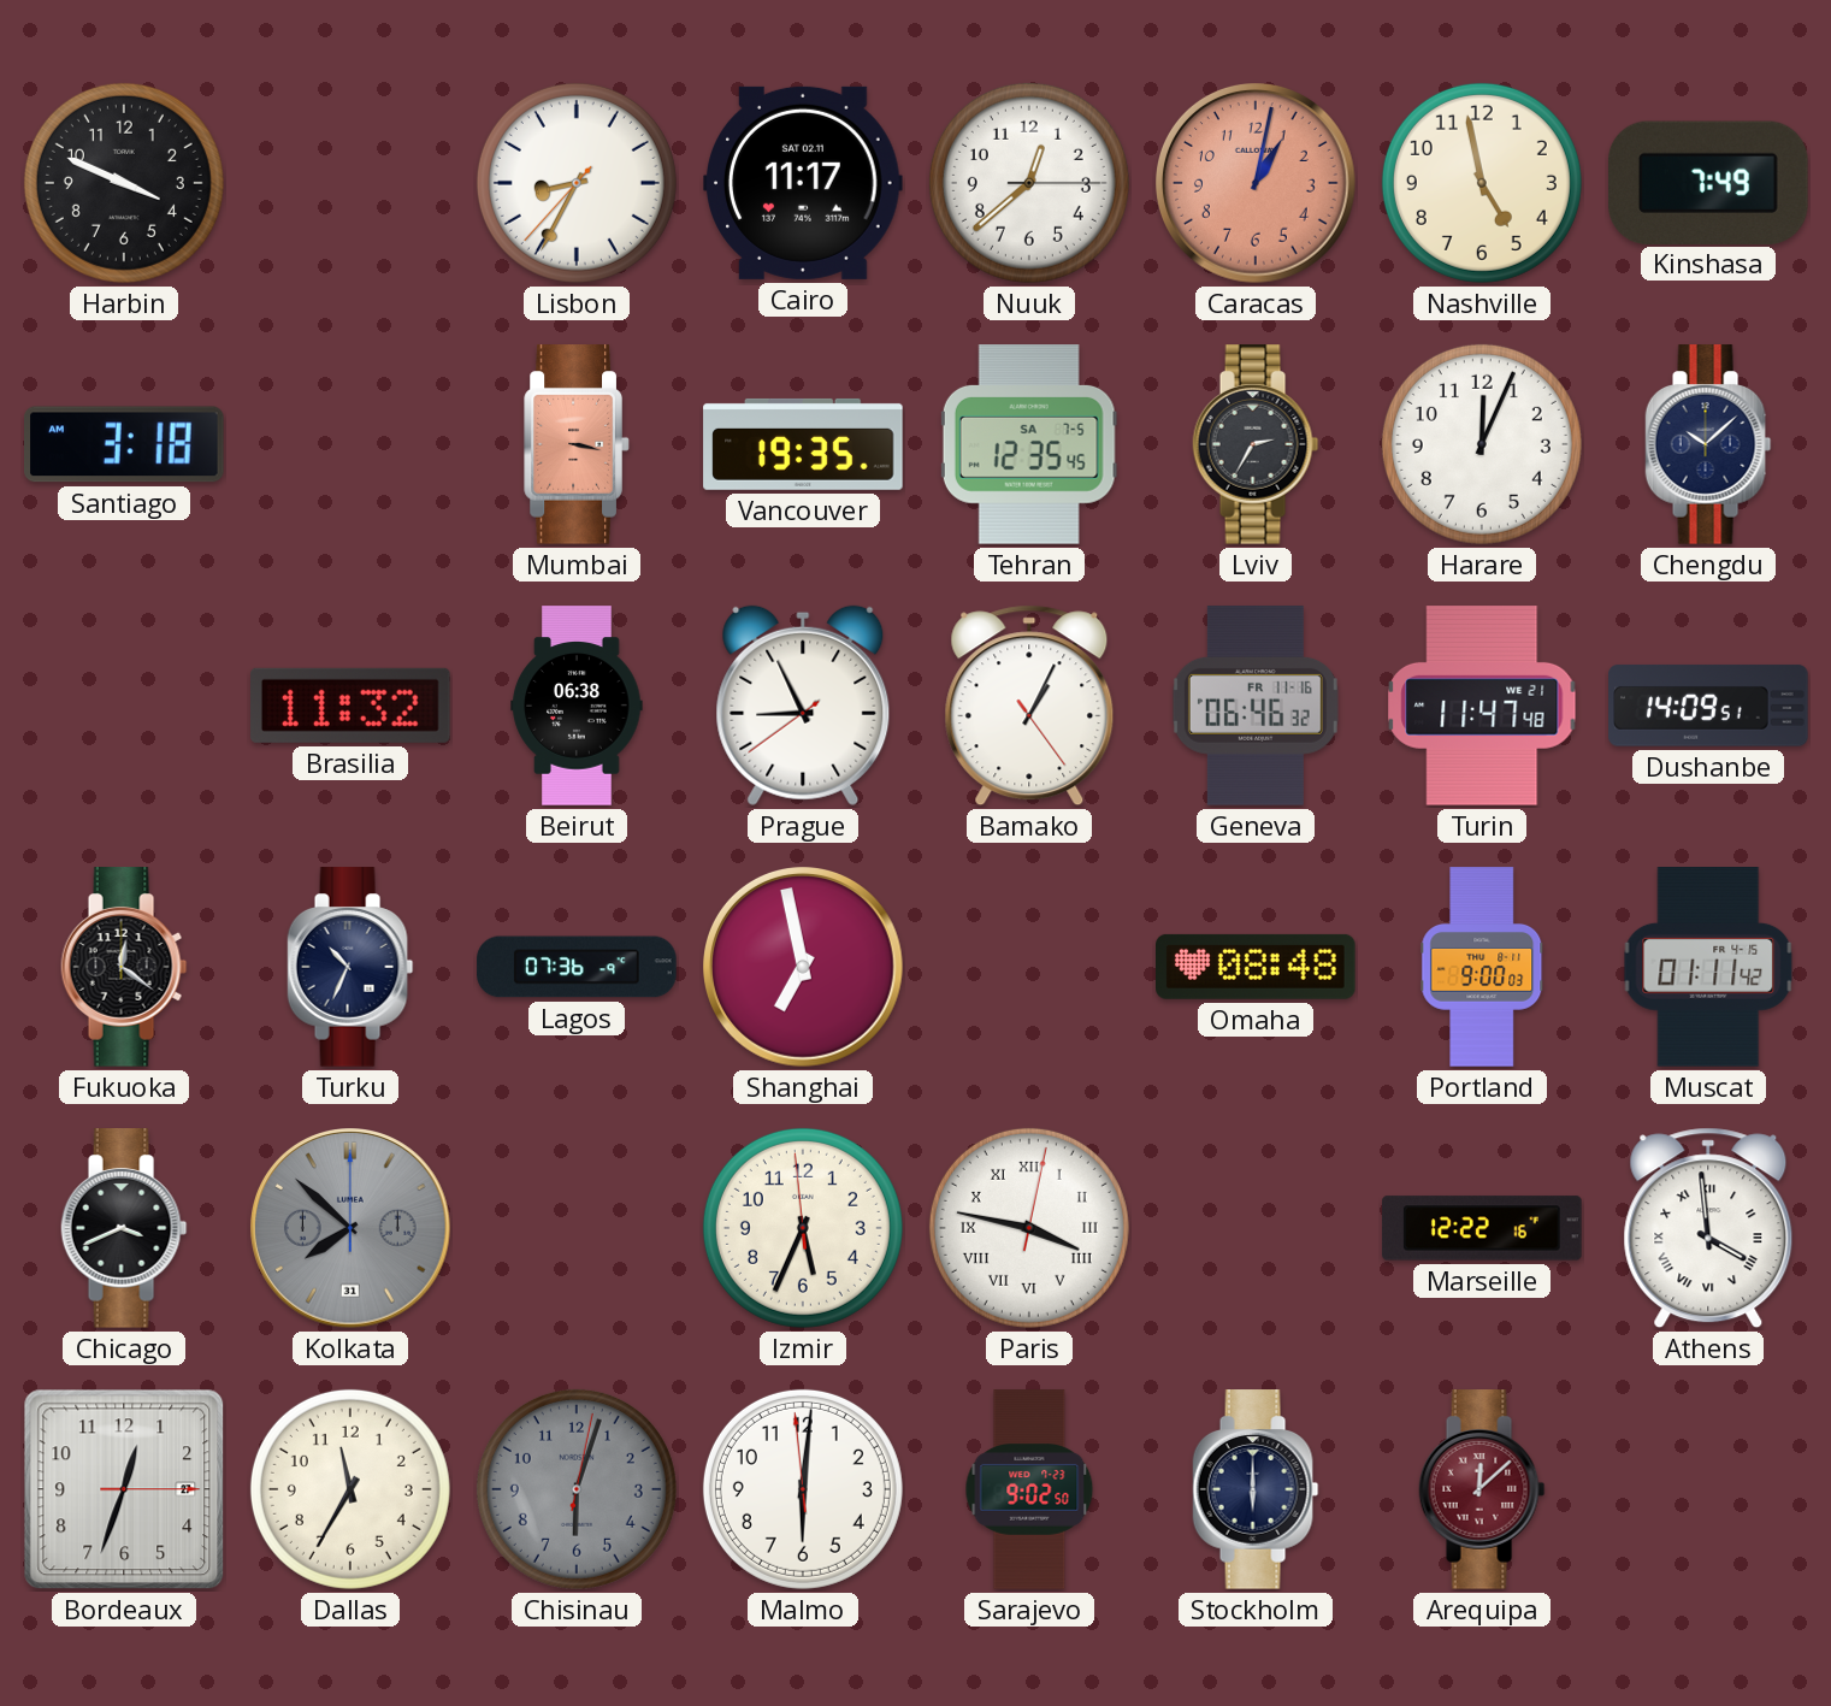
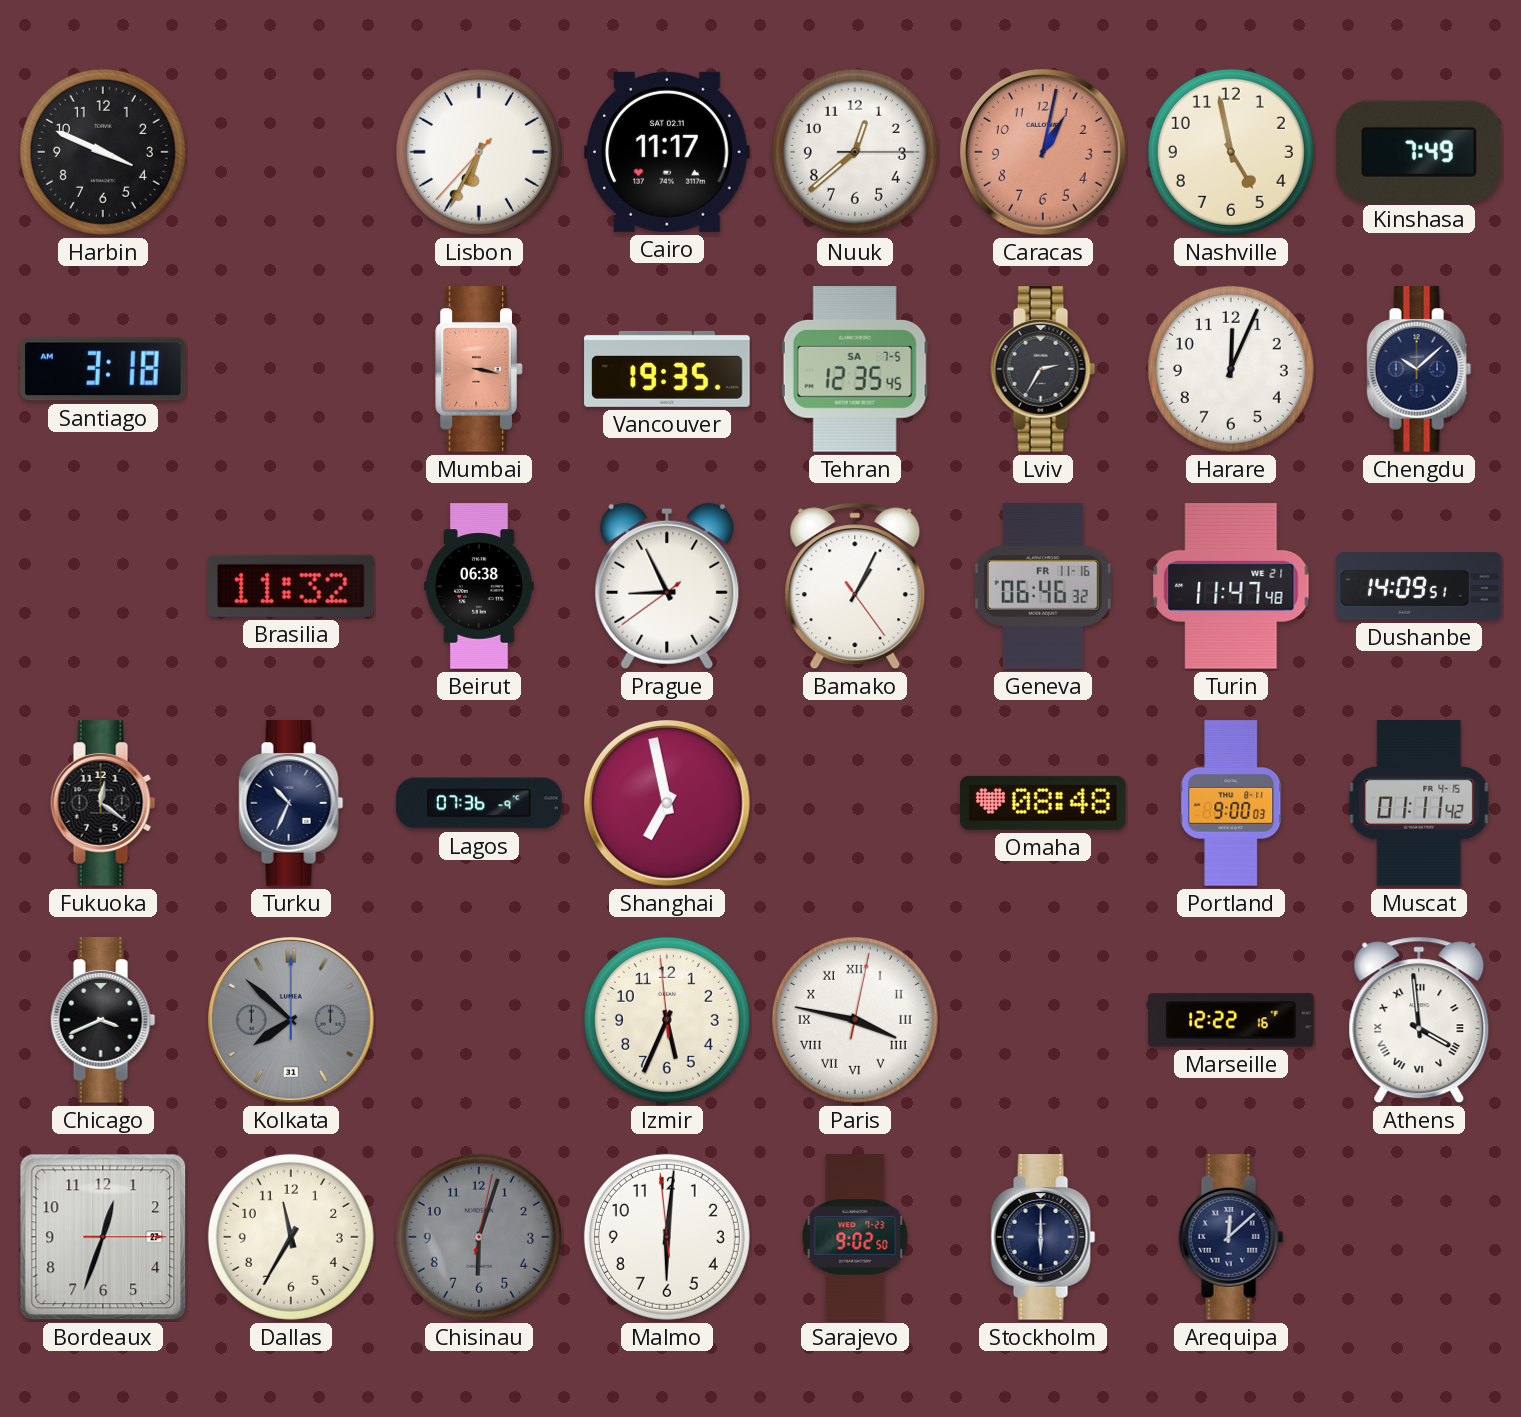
Lisbon: 8:34 -> 6:34
Arequipa dial: burgundy -> navy
